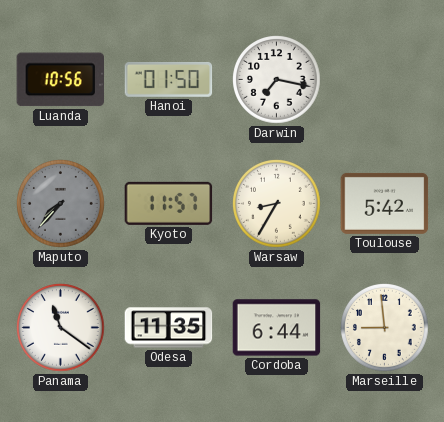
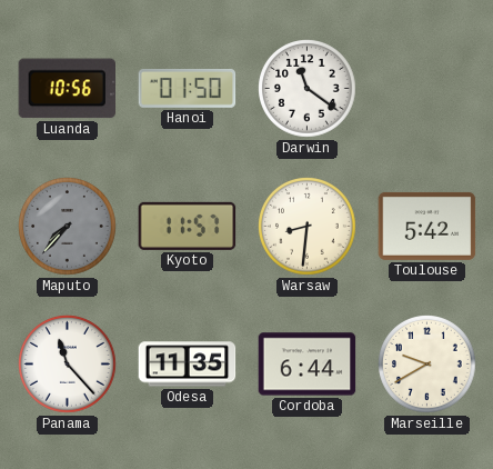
Darwin: 7:17 -> 11:21
Warsaw: 8:35 -> 8:31
Panama: 11:21 -> 11:23
Marseille: 8:59 -> 9:40
